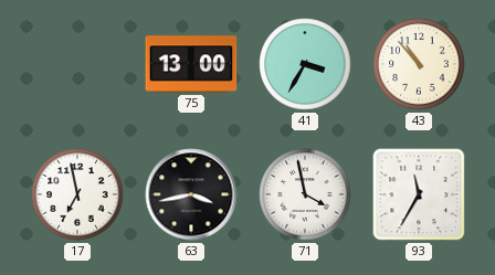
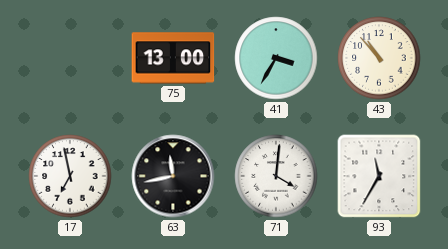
63: 3:43 -> 11:43
71: 3:58 -> 4:01
